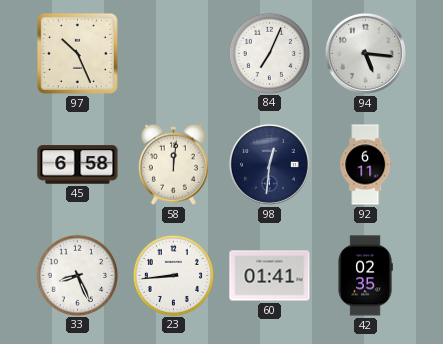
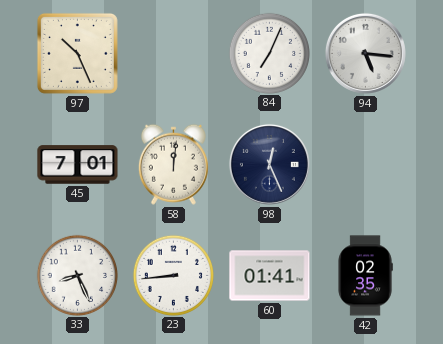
45: 6:58 -> 7:01
98: 12:31 -> 12:26
92: 6:11 -> none
